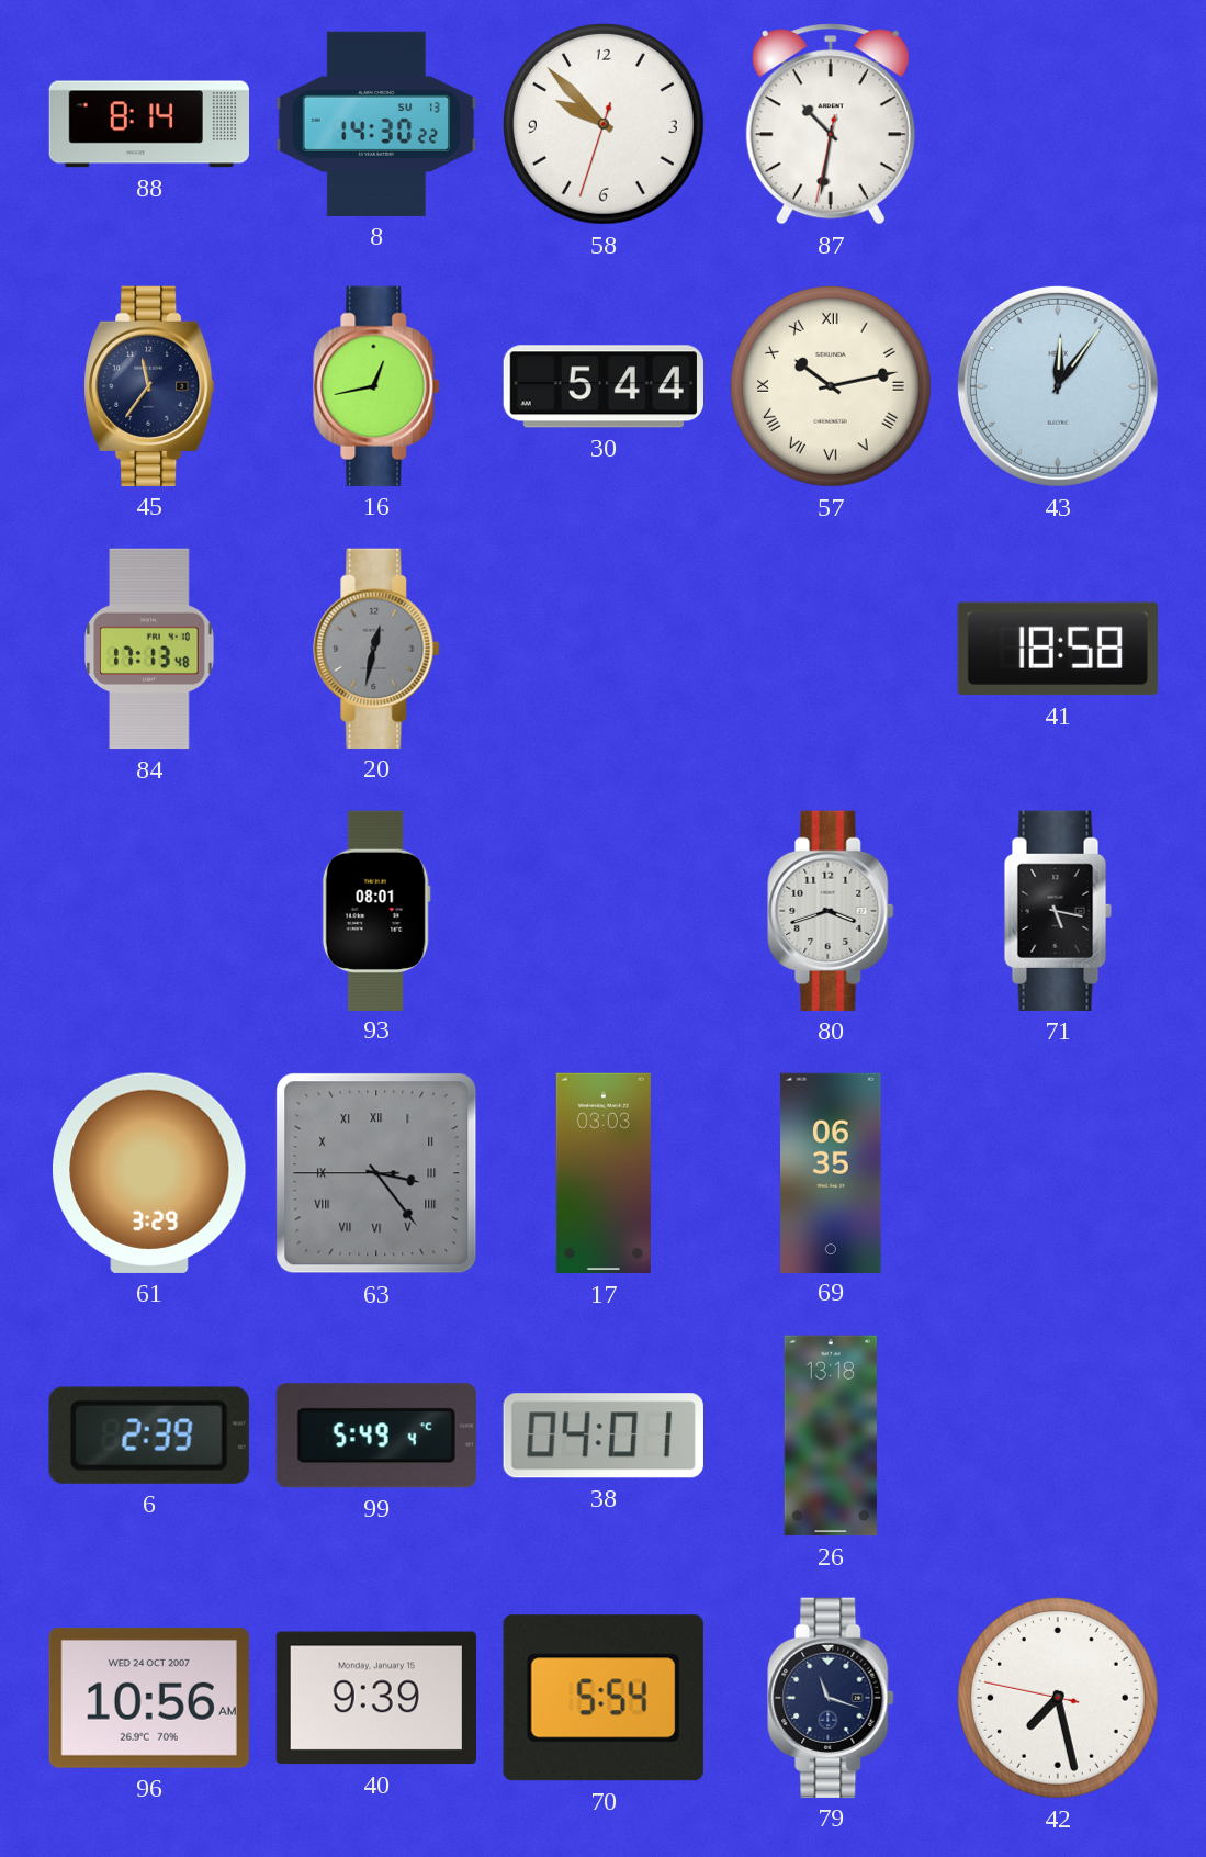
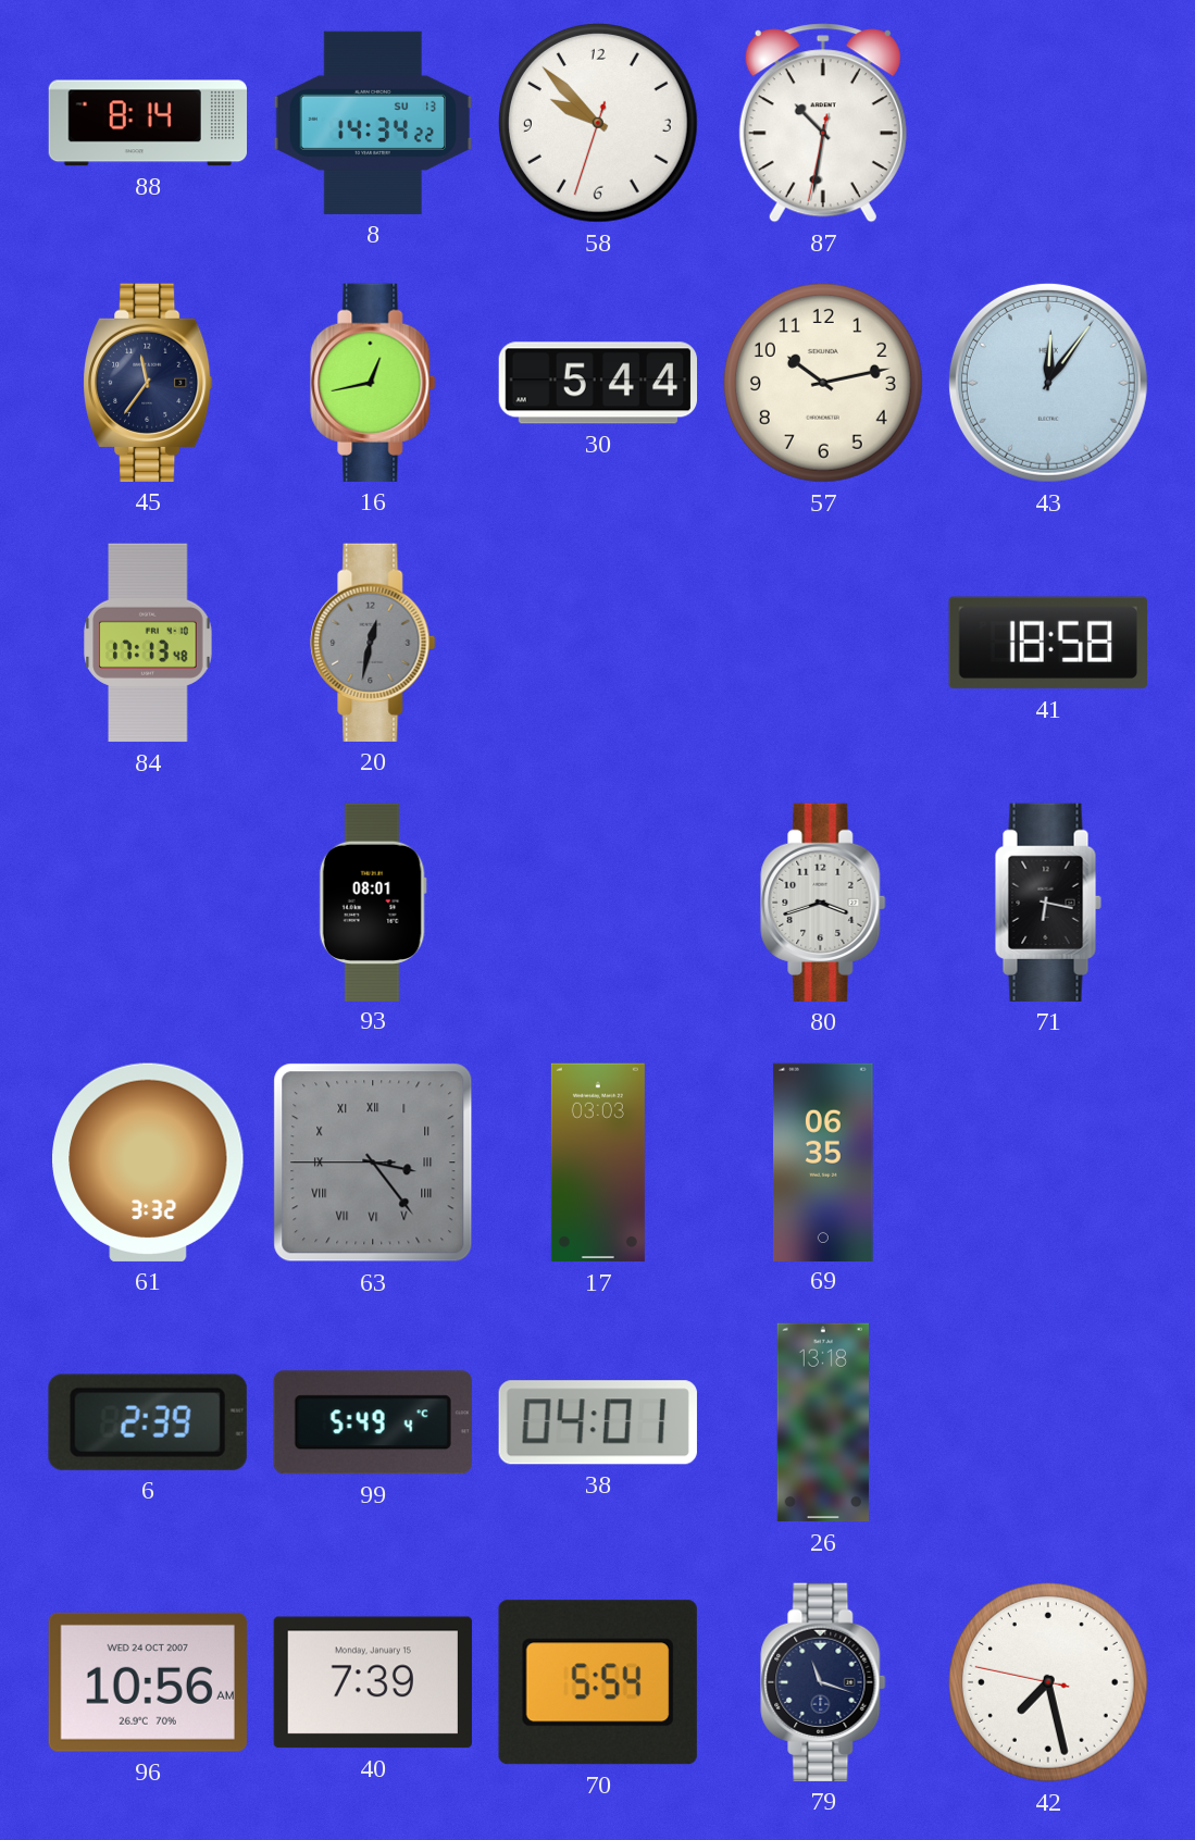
8: 14:30 -> 14:34
57 numerals: Roman -> Arabic
71: 5:17 -> 6:17
61: 3:29 -> 3:32
40: 9:39 -> 7:39
